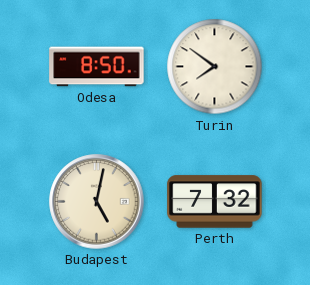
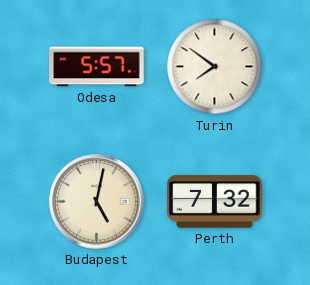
Odesa: 8:50 -> 5:57
